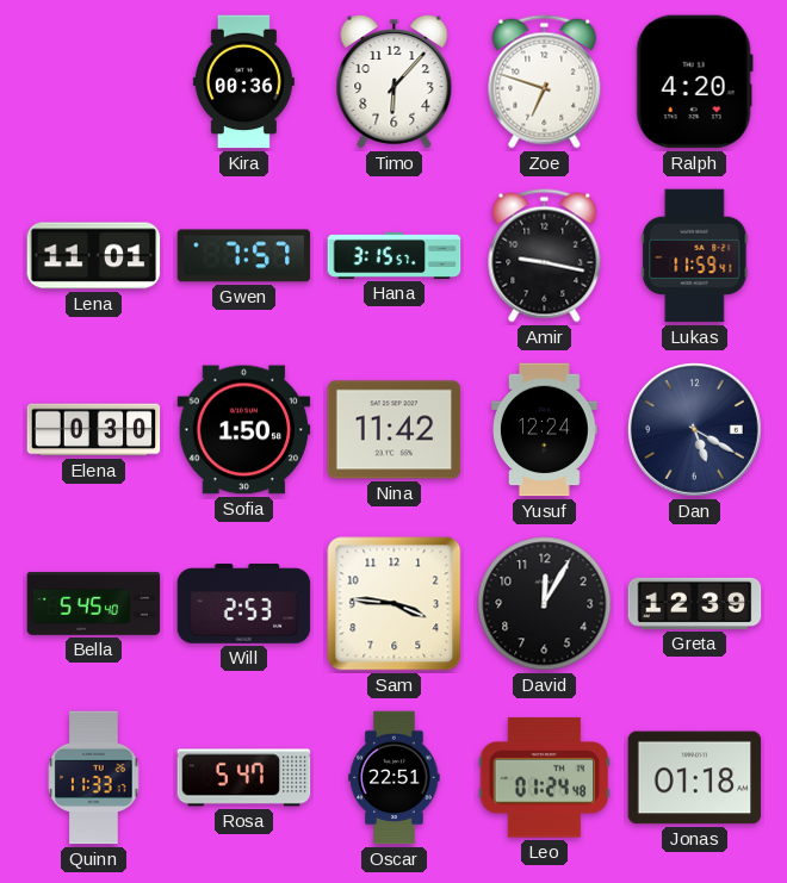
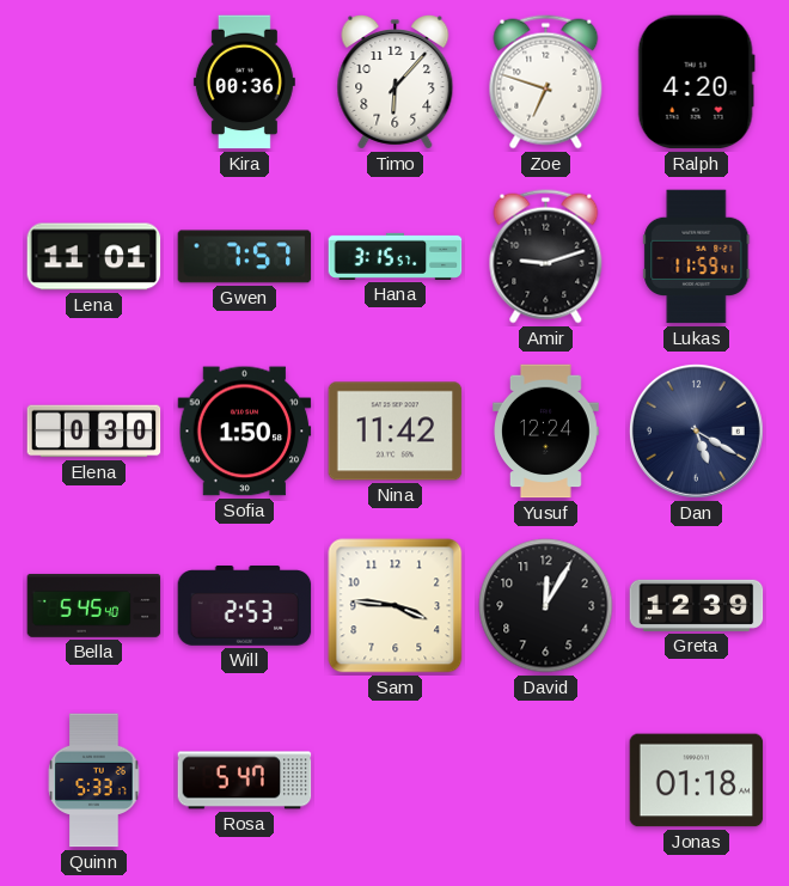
Amir: 9:17 -> 9:12
Quinn: 11:33 -> 5:33
Oscar: 22:51 -> none
Leo: 01:24 -> none
